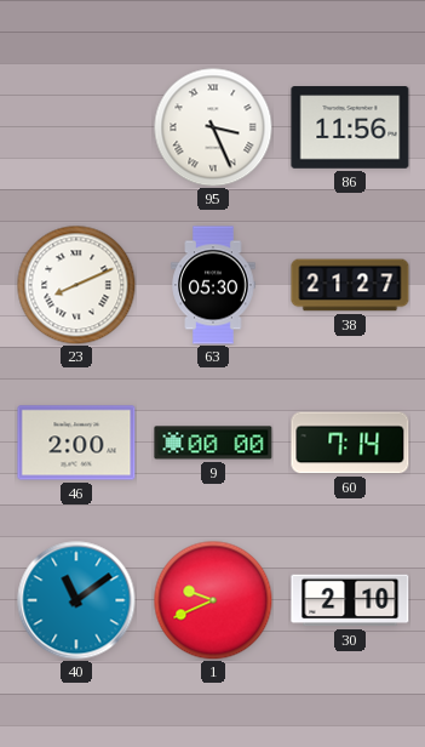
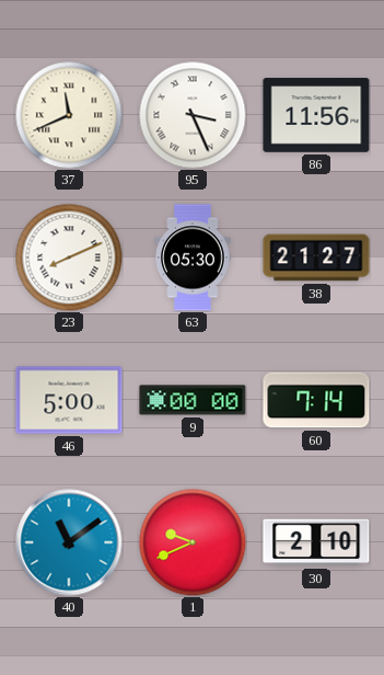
37: none -> 11:41
46: 2:00 -> 5:00
